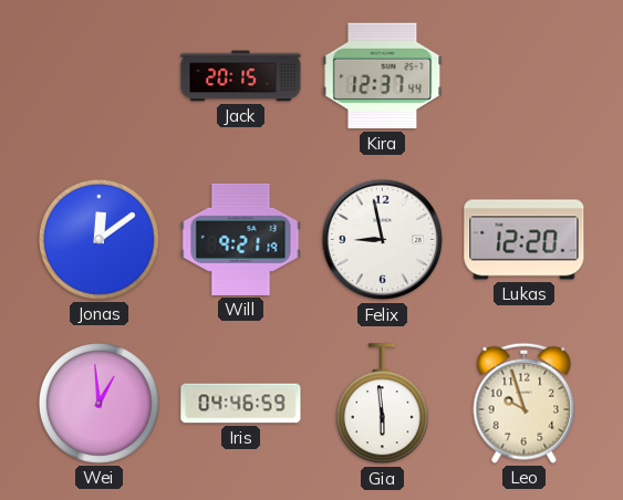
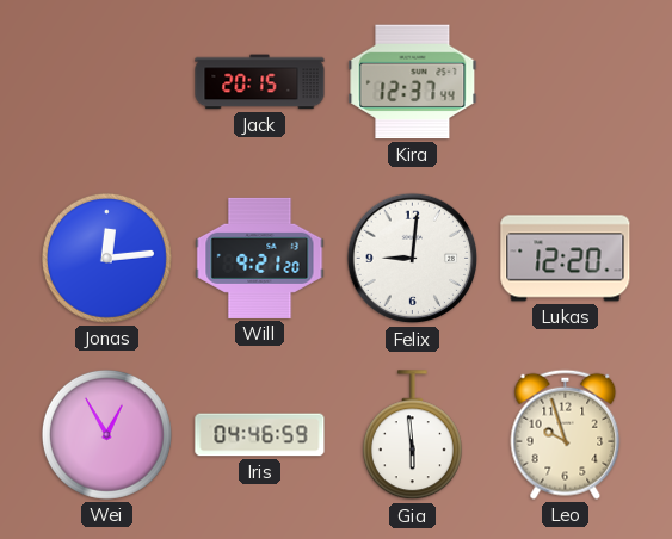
Jonas: 12:09 -> 12:14
Will: 9:21:19 -> 9:21:20
Felix: 8:58 -> 9:01
Wei: 12:59 -> 12:55
